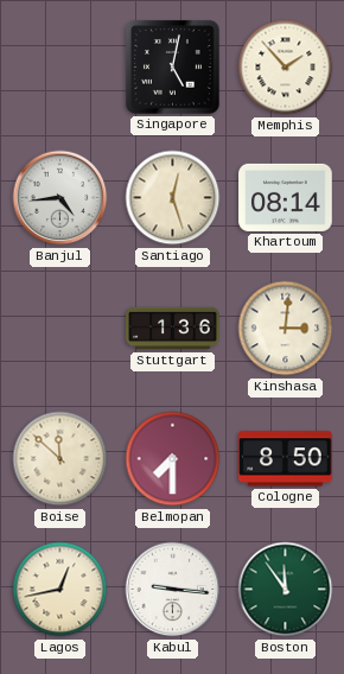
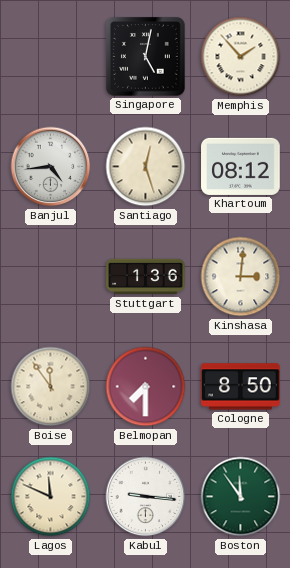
Khartoum: 08:14 -> 08:12
Boise: 11:52 -> 11:54
Lagos: 12:43 -> 11:49
